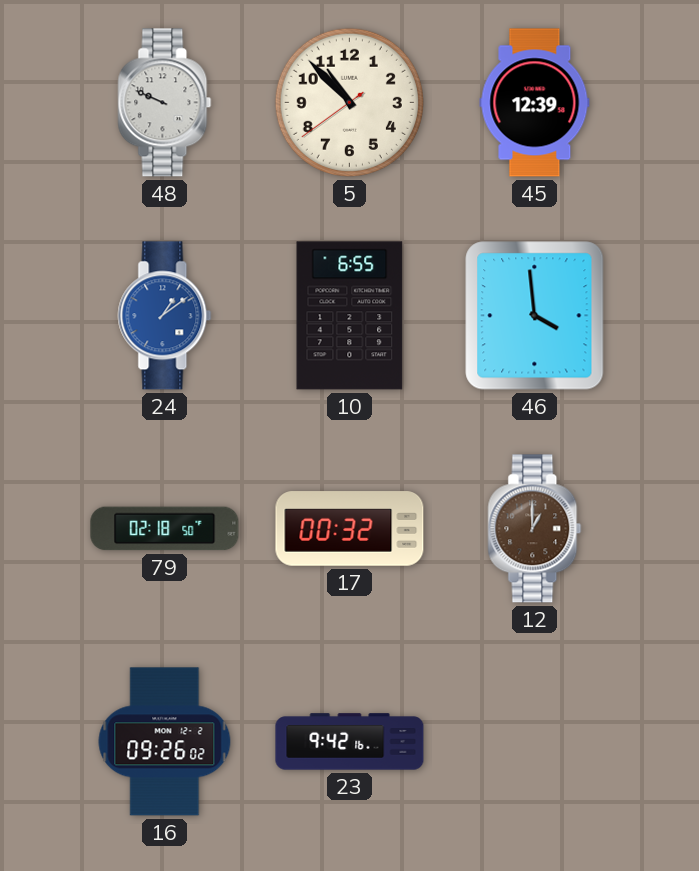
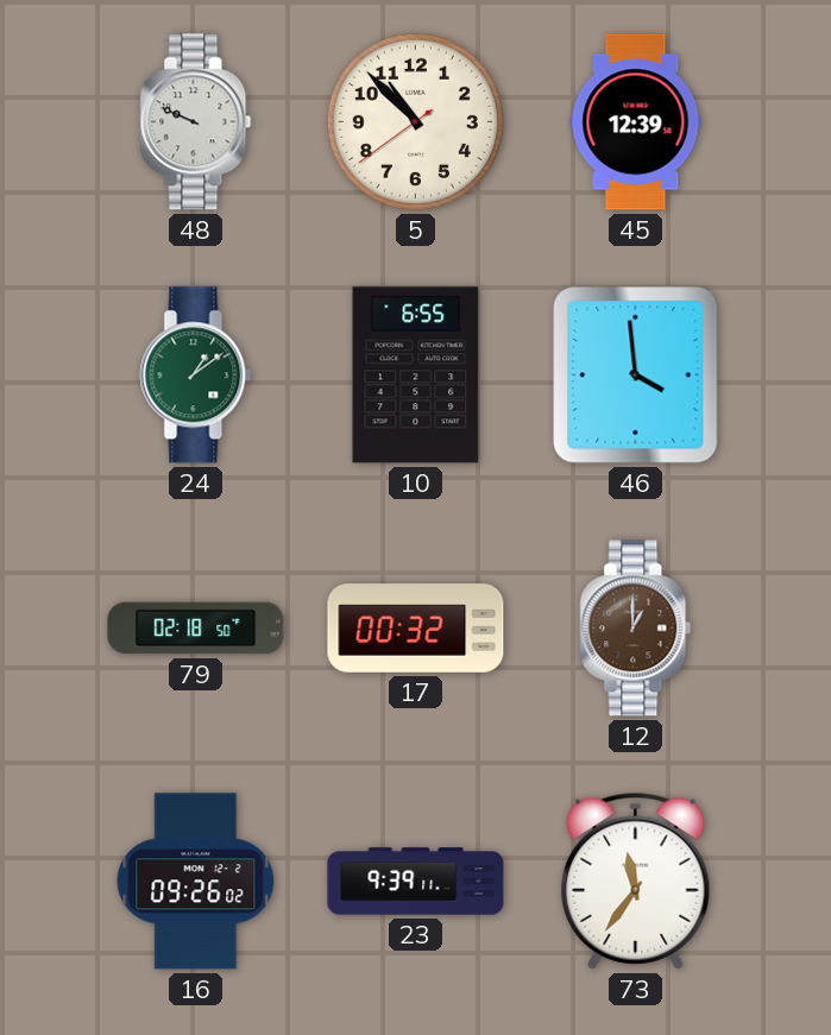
24 dial: blue -> green
23: 9:42 -> 9:39
73: none -> 11:36
